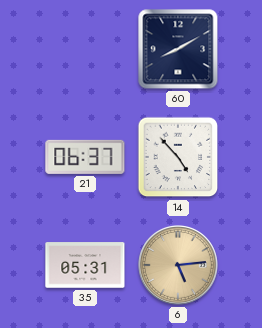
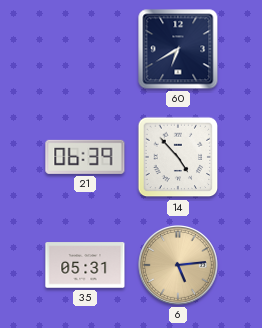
60: 8:10 -> 6:40
21: 06:37 -> 06:39
